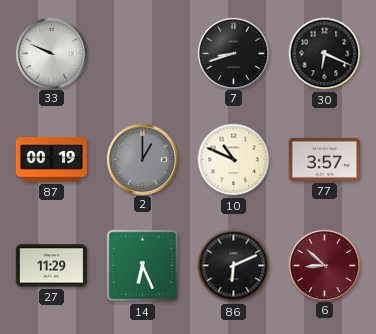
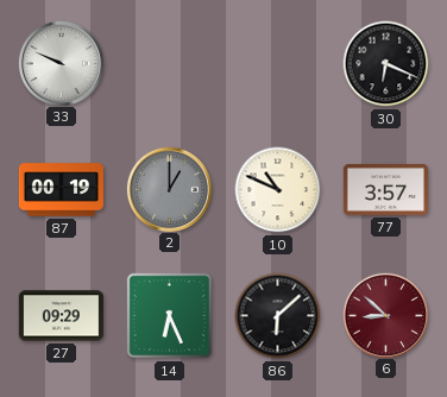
7: 8:42 -> none
27: 11:29 -> 09:29
86: 6:11 -> 6:08
